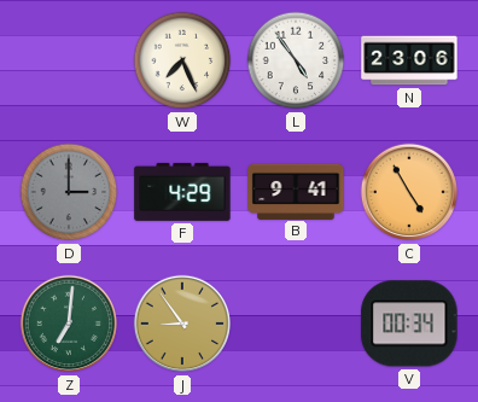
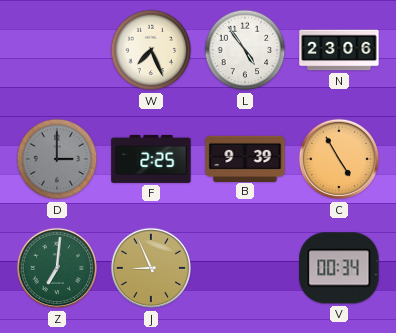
F: 4:29 -> 2:25
B: 9:41 -> 9:39
J: 8:54 -> 8:56
